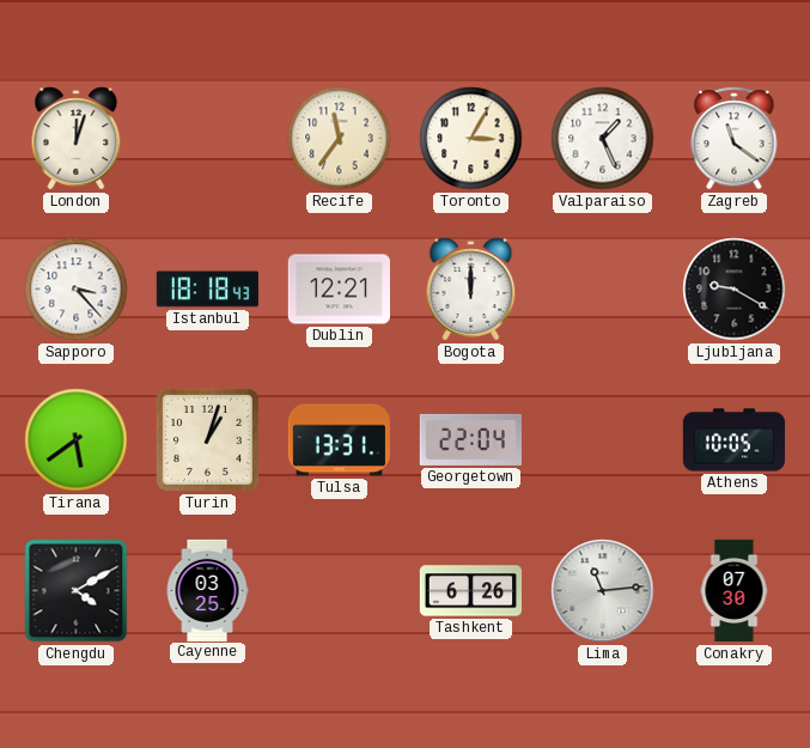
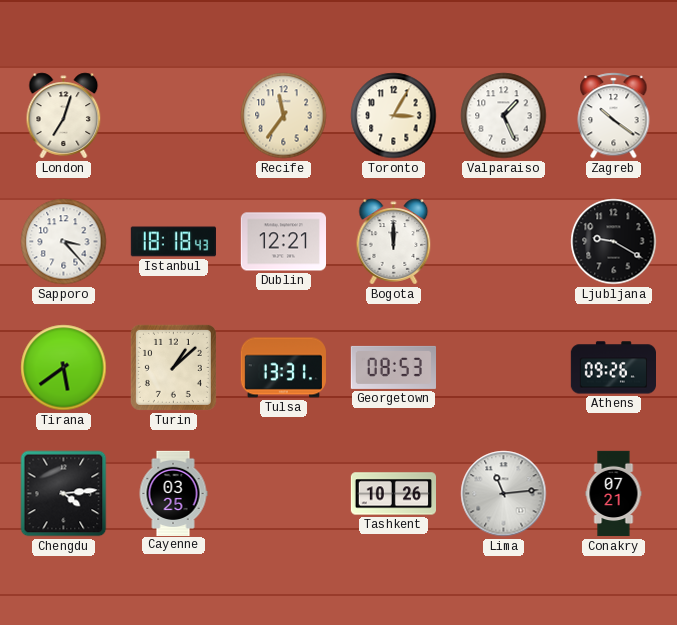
London: 12:03 -> 7:03
Zagreb: 11:21 -> 10:21
Turin: 1:03 -> 1:08
Georgetown: 22:04 -> 08:53
Athens: 10:05 -> 09:26
Chengdu: 4:10 -> 4:14
Tashkent: 6:26 -> 10:26
Conakry: 07:30 -> 07:21
